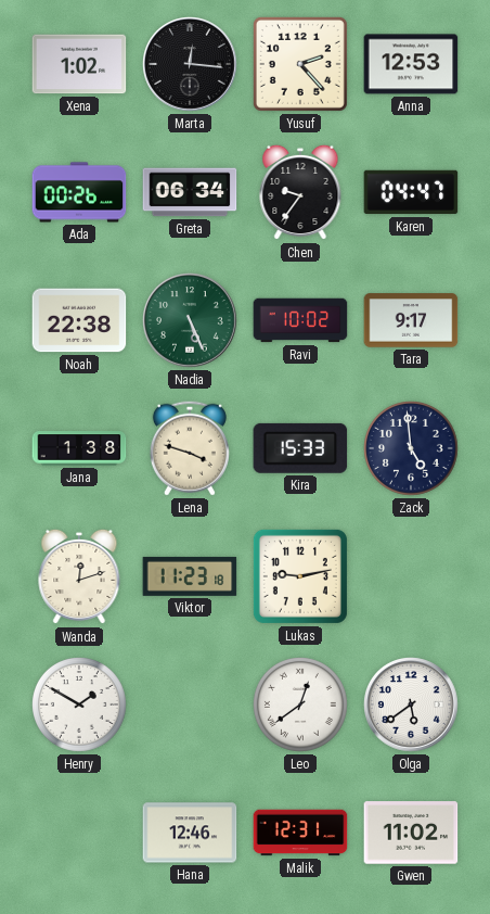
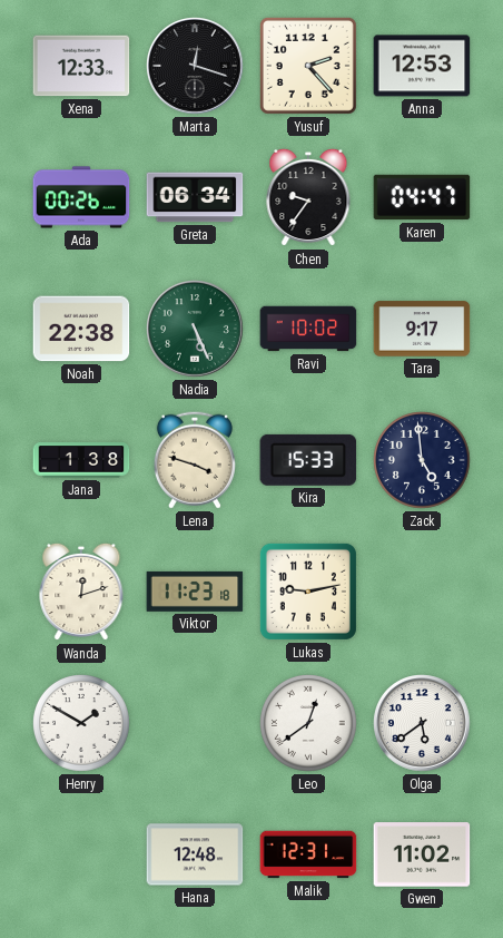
Xena: 1:02 -> 12:33
Marta: 12:16 -> 12:18
Hana: 12:46 -> 12:48
